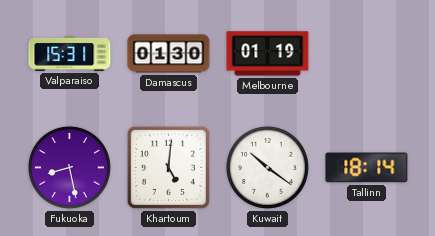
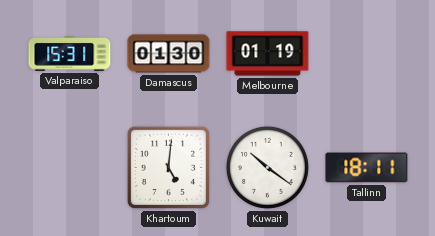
Fukuoka: 8:28 -> none
Tallinn: 18:14 -> 18:11
